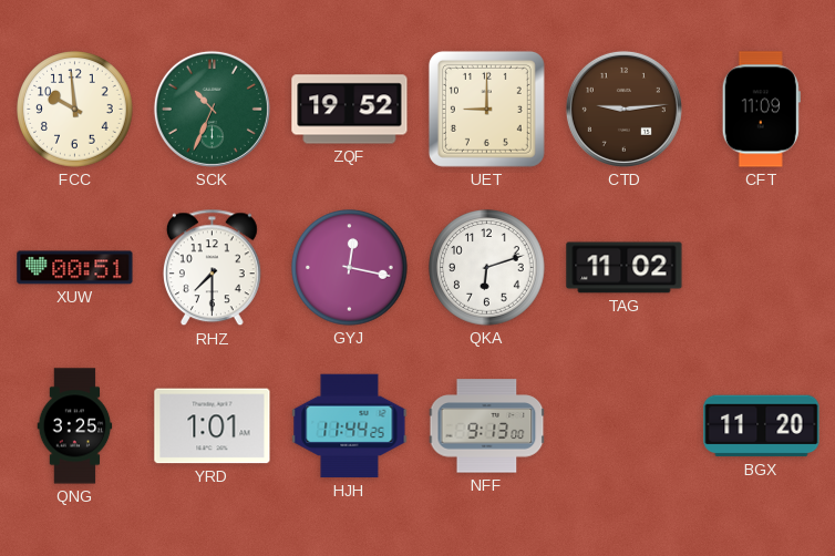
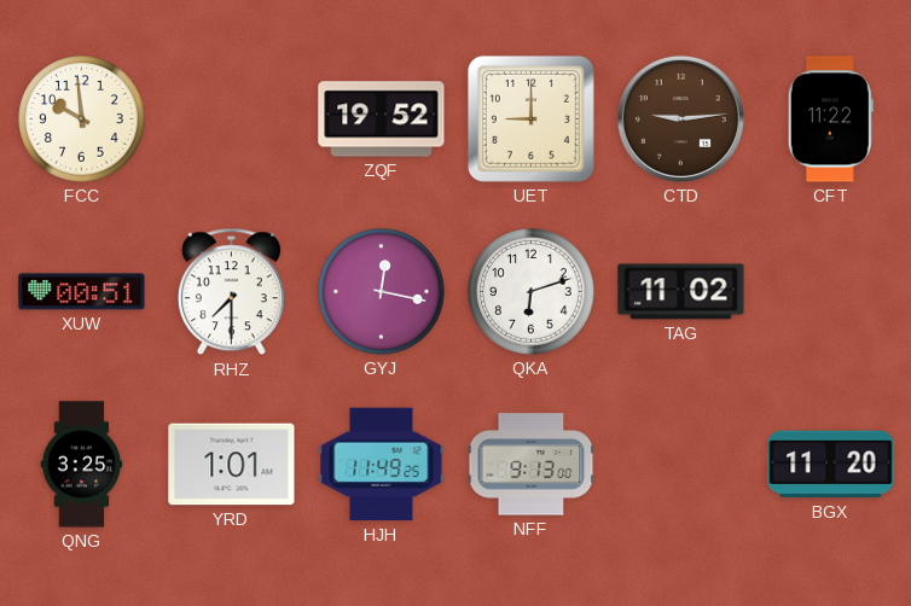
SCK: 10:34 -> none
CFT: 11:09 -> 11:22
HJH: 11:44 -> 11:49
